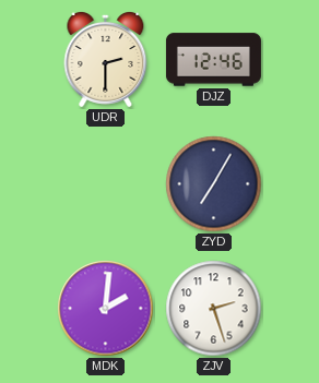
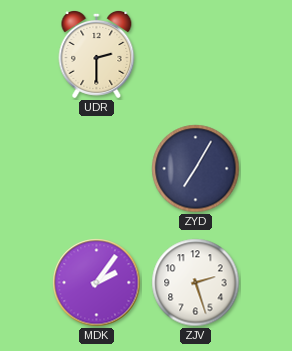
DJZ: 12:46 -> none
MDK: 2:01 -> 2:06
